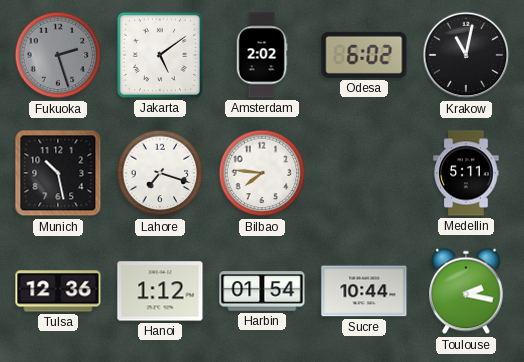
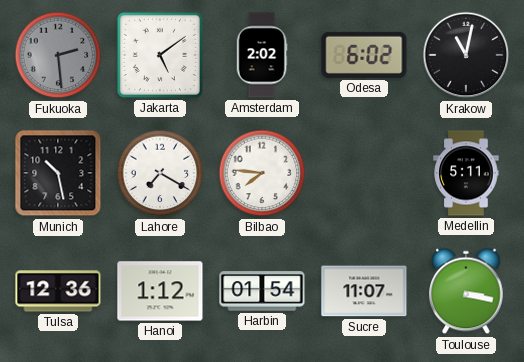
Fukuoka: 2:27 -> 2:29
Lahore: 7:18 -> 7:20
Sucre: 10:44 -> 11:07
Toulouse: 2:17 -> 3:17
